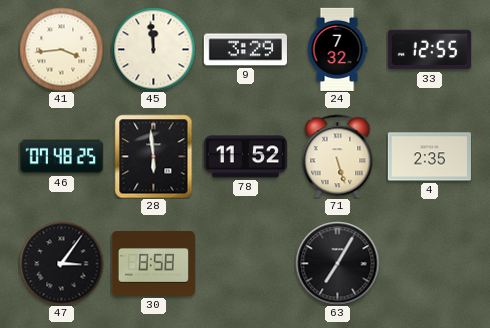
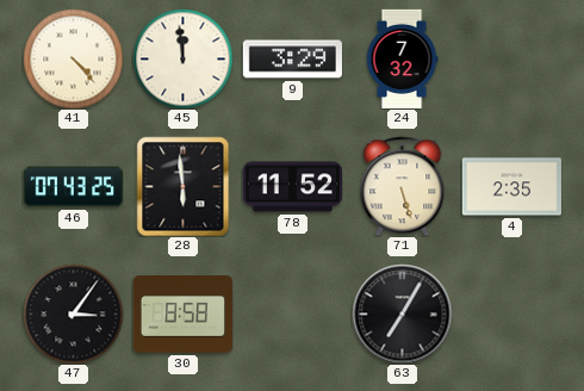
41: 3:44 -> 4:23
33: 12:55 -> none
46: 07:48 -> 07:43
